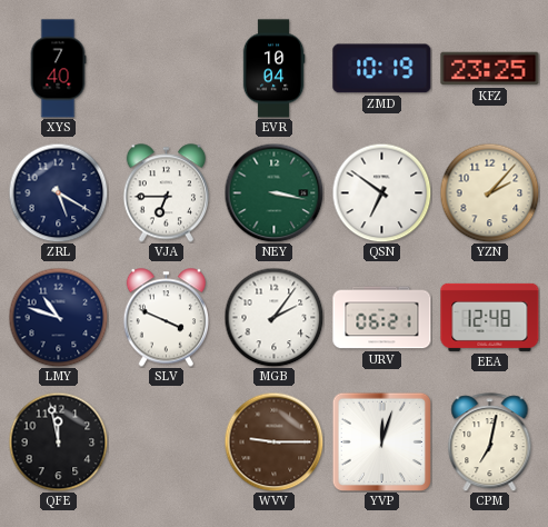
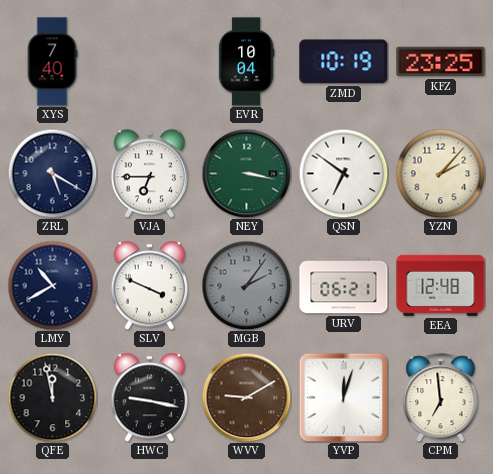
LMY: 10:48 -> 10:40
MGB dial: white -> grey
HWC: none -> 9:17
WVV: 9:15 -> 9:10
CPM: 7:02 -> 6:59
